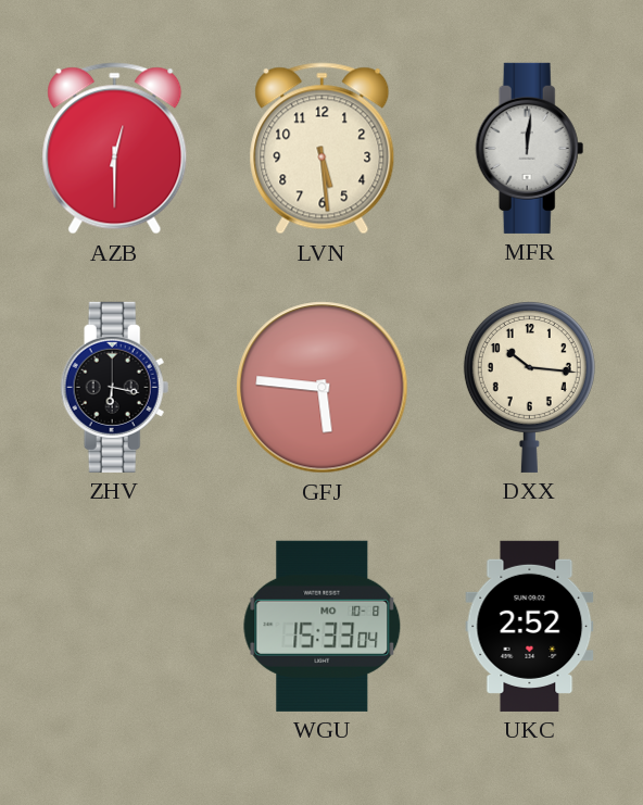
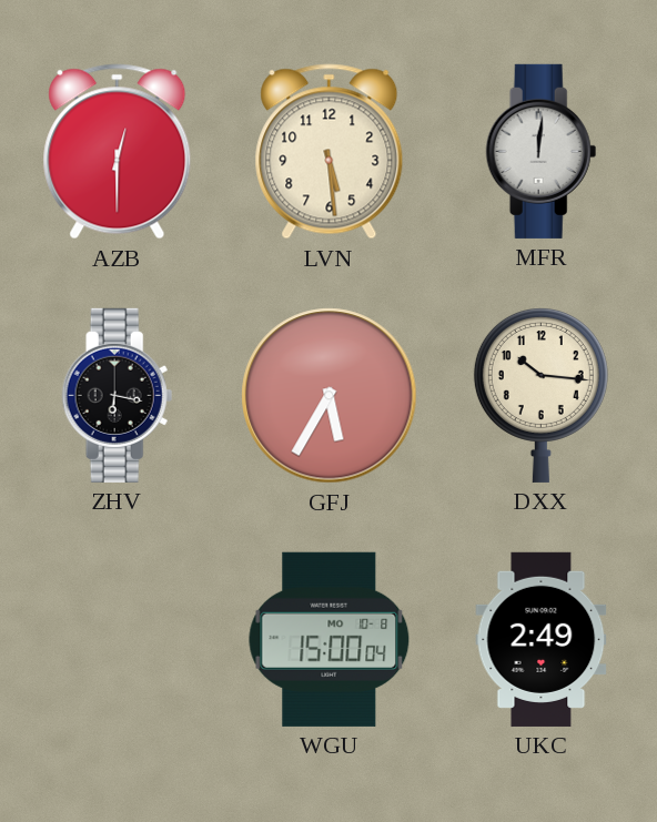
GFJ: 5:46 -> 5:35
WGU: 15:33 -> 15:00
UKC: 2:52 -> 2:49
